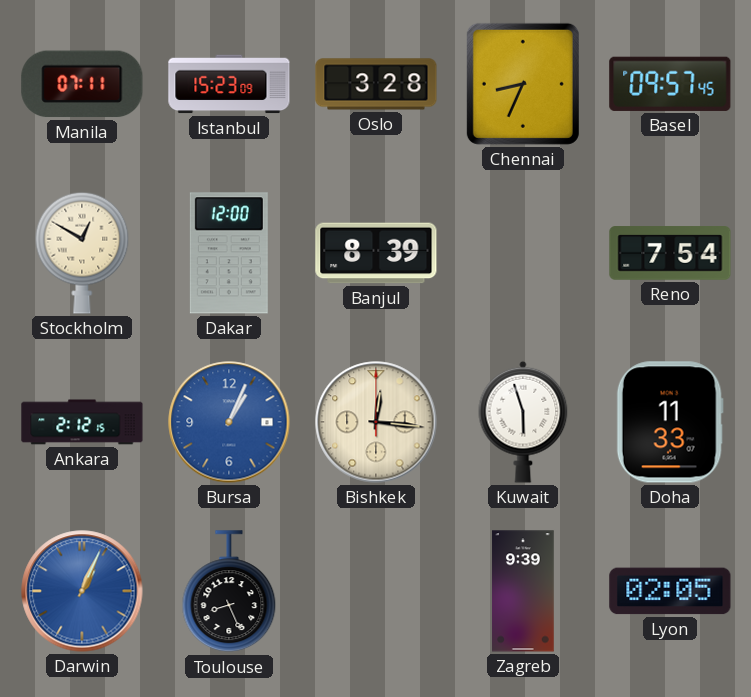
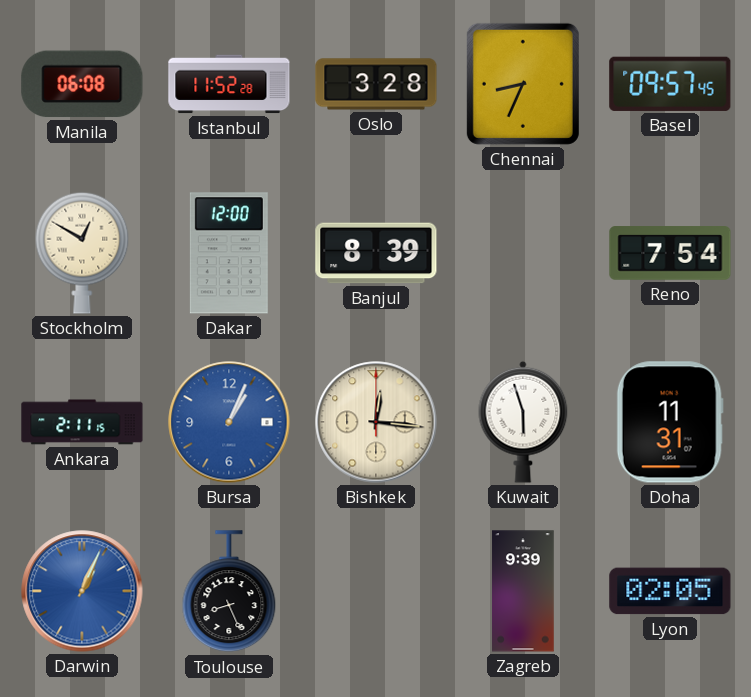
Manila: 07:11 -> 06:08
Istanbul: 15:23 -> 11:52
Ankara: 2:12 -> 2:11
Doha: 11:33 -> 11:31
